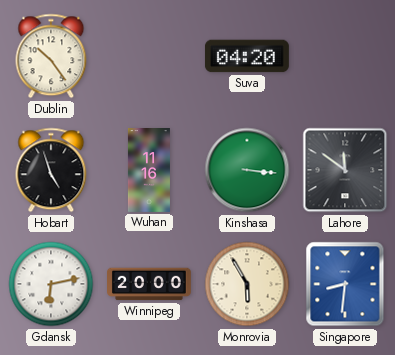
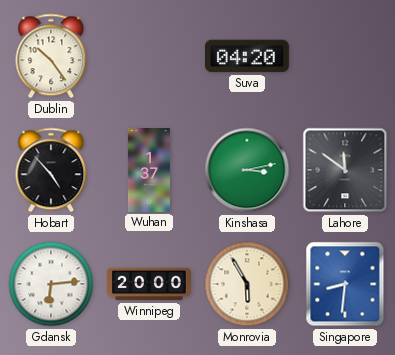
Hobart: 4:57 -> 4:53
Wuhan: 11:16 -> 1:37
Kinshasa: 3:16 -> 3:13
Gdansk: 6:13 -> 6:14
